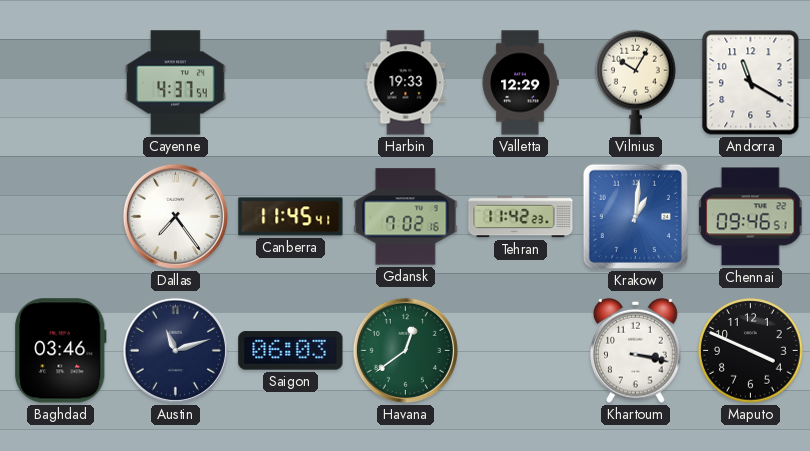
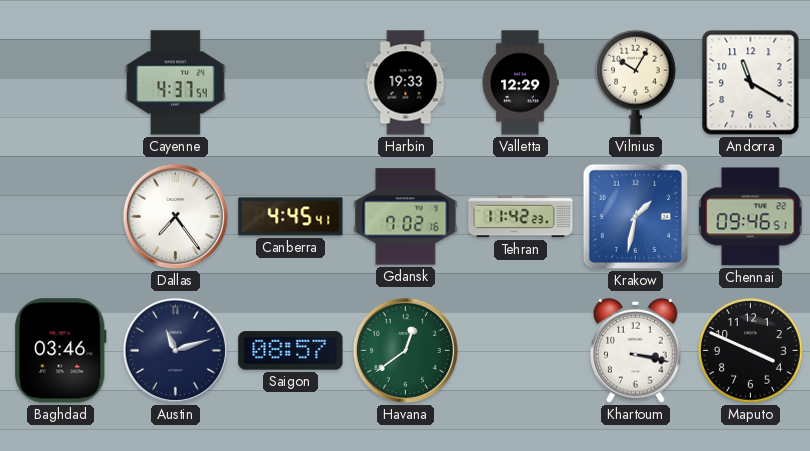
Canberra: 11:45 -> 4:45
Krakow: 1:01 -> 1:32
Saigon: 06:03 -> 08:57
